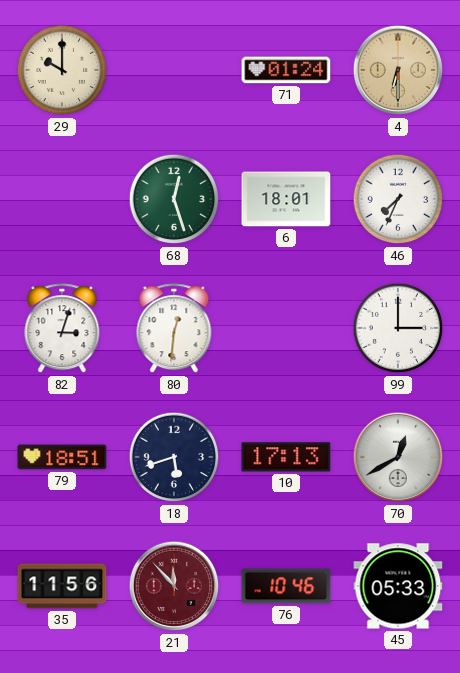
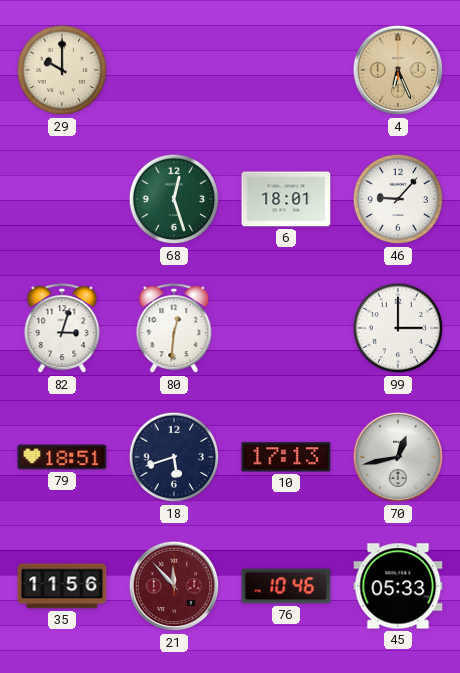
71: 01:24 -> none
4: 6:30 -> 6:26
46: 7:34 -> 9:07
70: 12:40 -> 12:43
